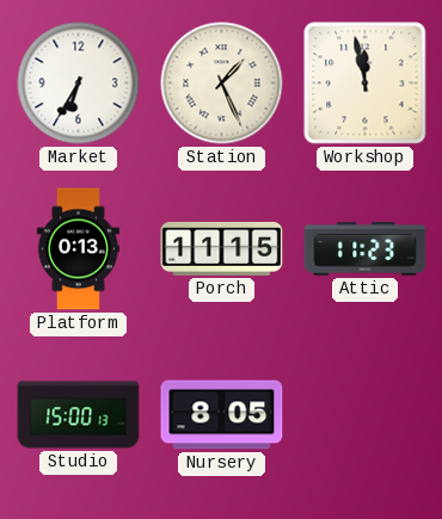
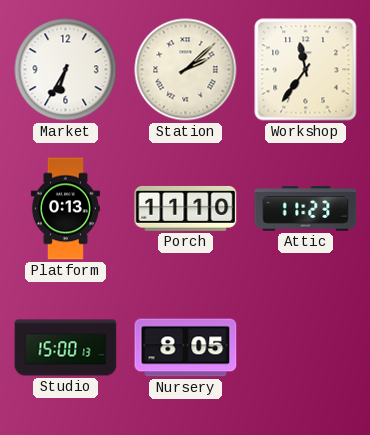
Station: 1:26 -> 2:08
Workshop: 11:58 -> 11:36
Porch: 11:15 -> 11:10
